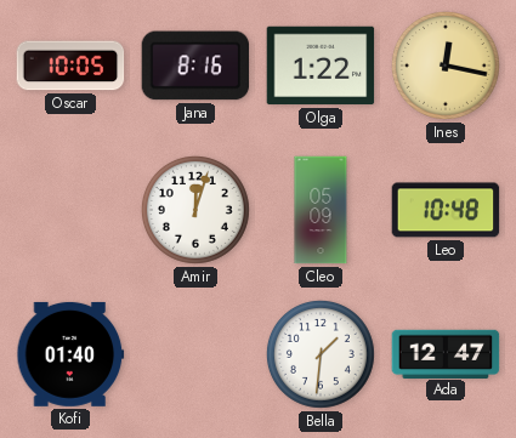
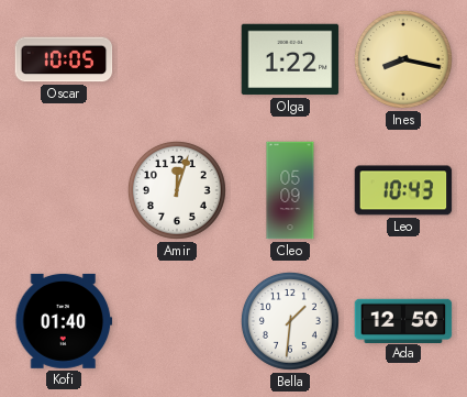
Jana: 8:16 -> none
Ines: 12:17 -> 8:17
Leo: 10:48 -> 10:43
Ada: 12:47 -> 12:50
